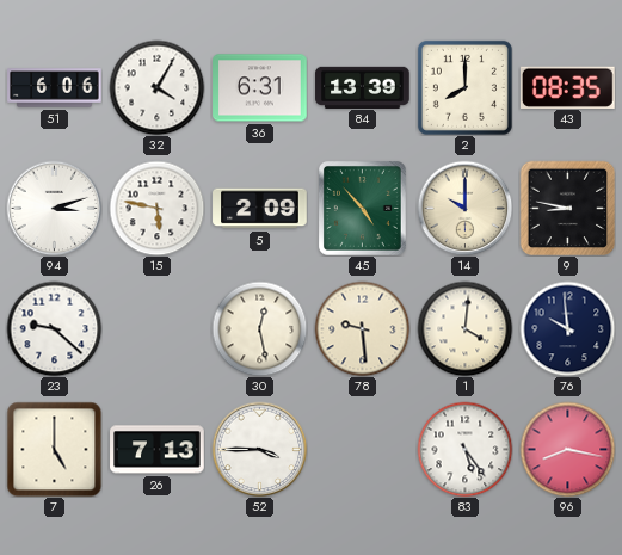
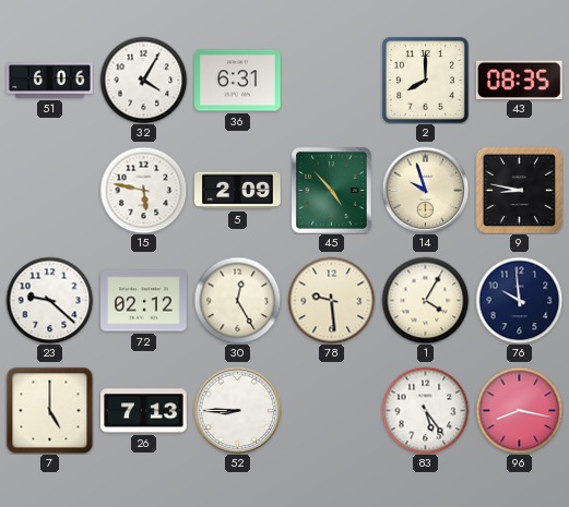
84: 13:39 -> none
94: 3:12 -> none
14: 10:00 -> 9:57
72: none -> 02:12
30: 12:28 -> 12:25
1: 4:01 -> 4:05
52: 3:45 -> 8:45
